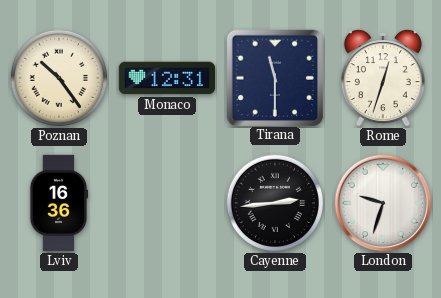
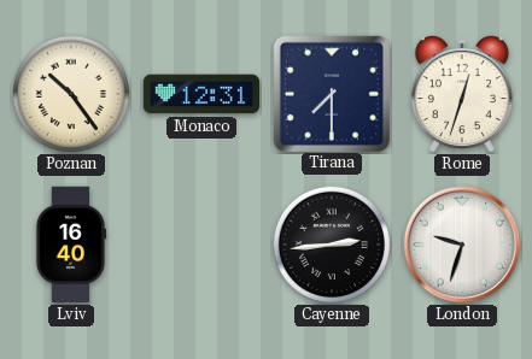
Tirana: 11:30 -> 7:30
Lviv: 16:36 -> 16:40
